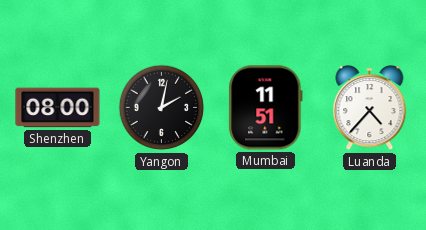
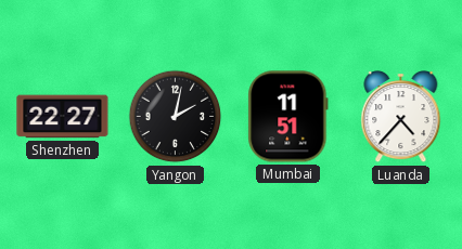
Shenzhen: 08:00 -> 22:27
